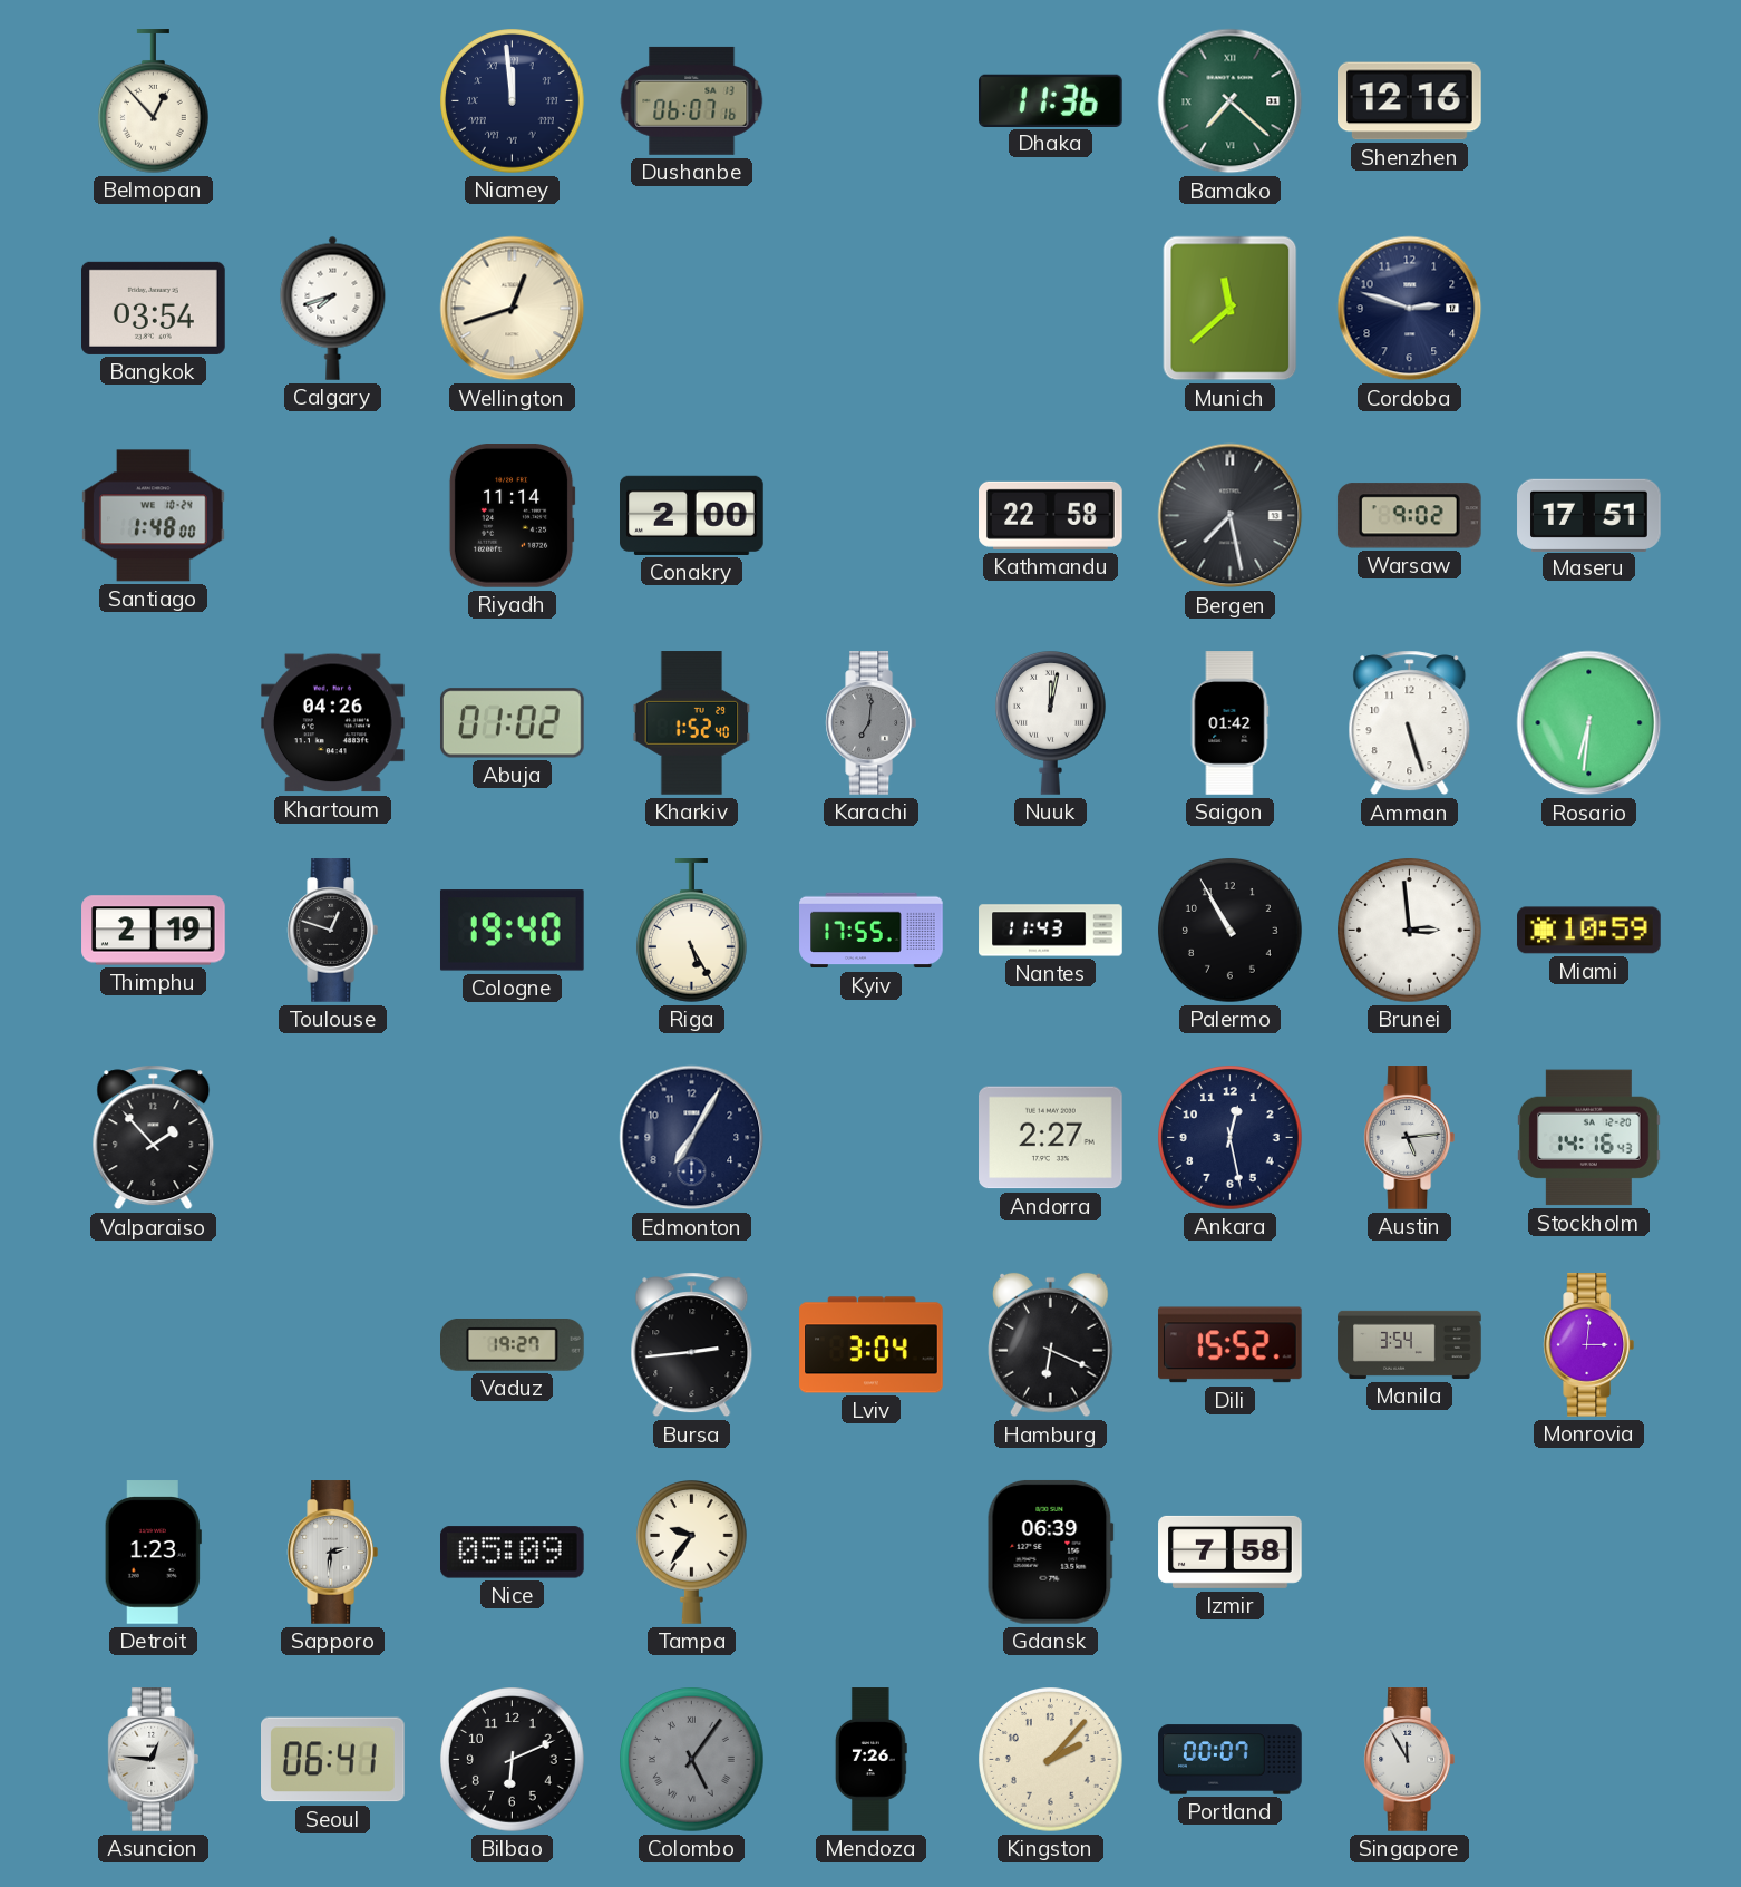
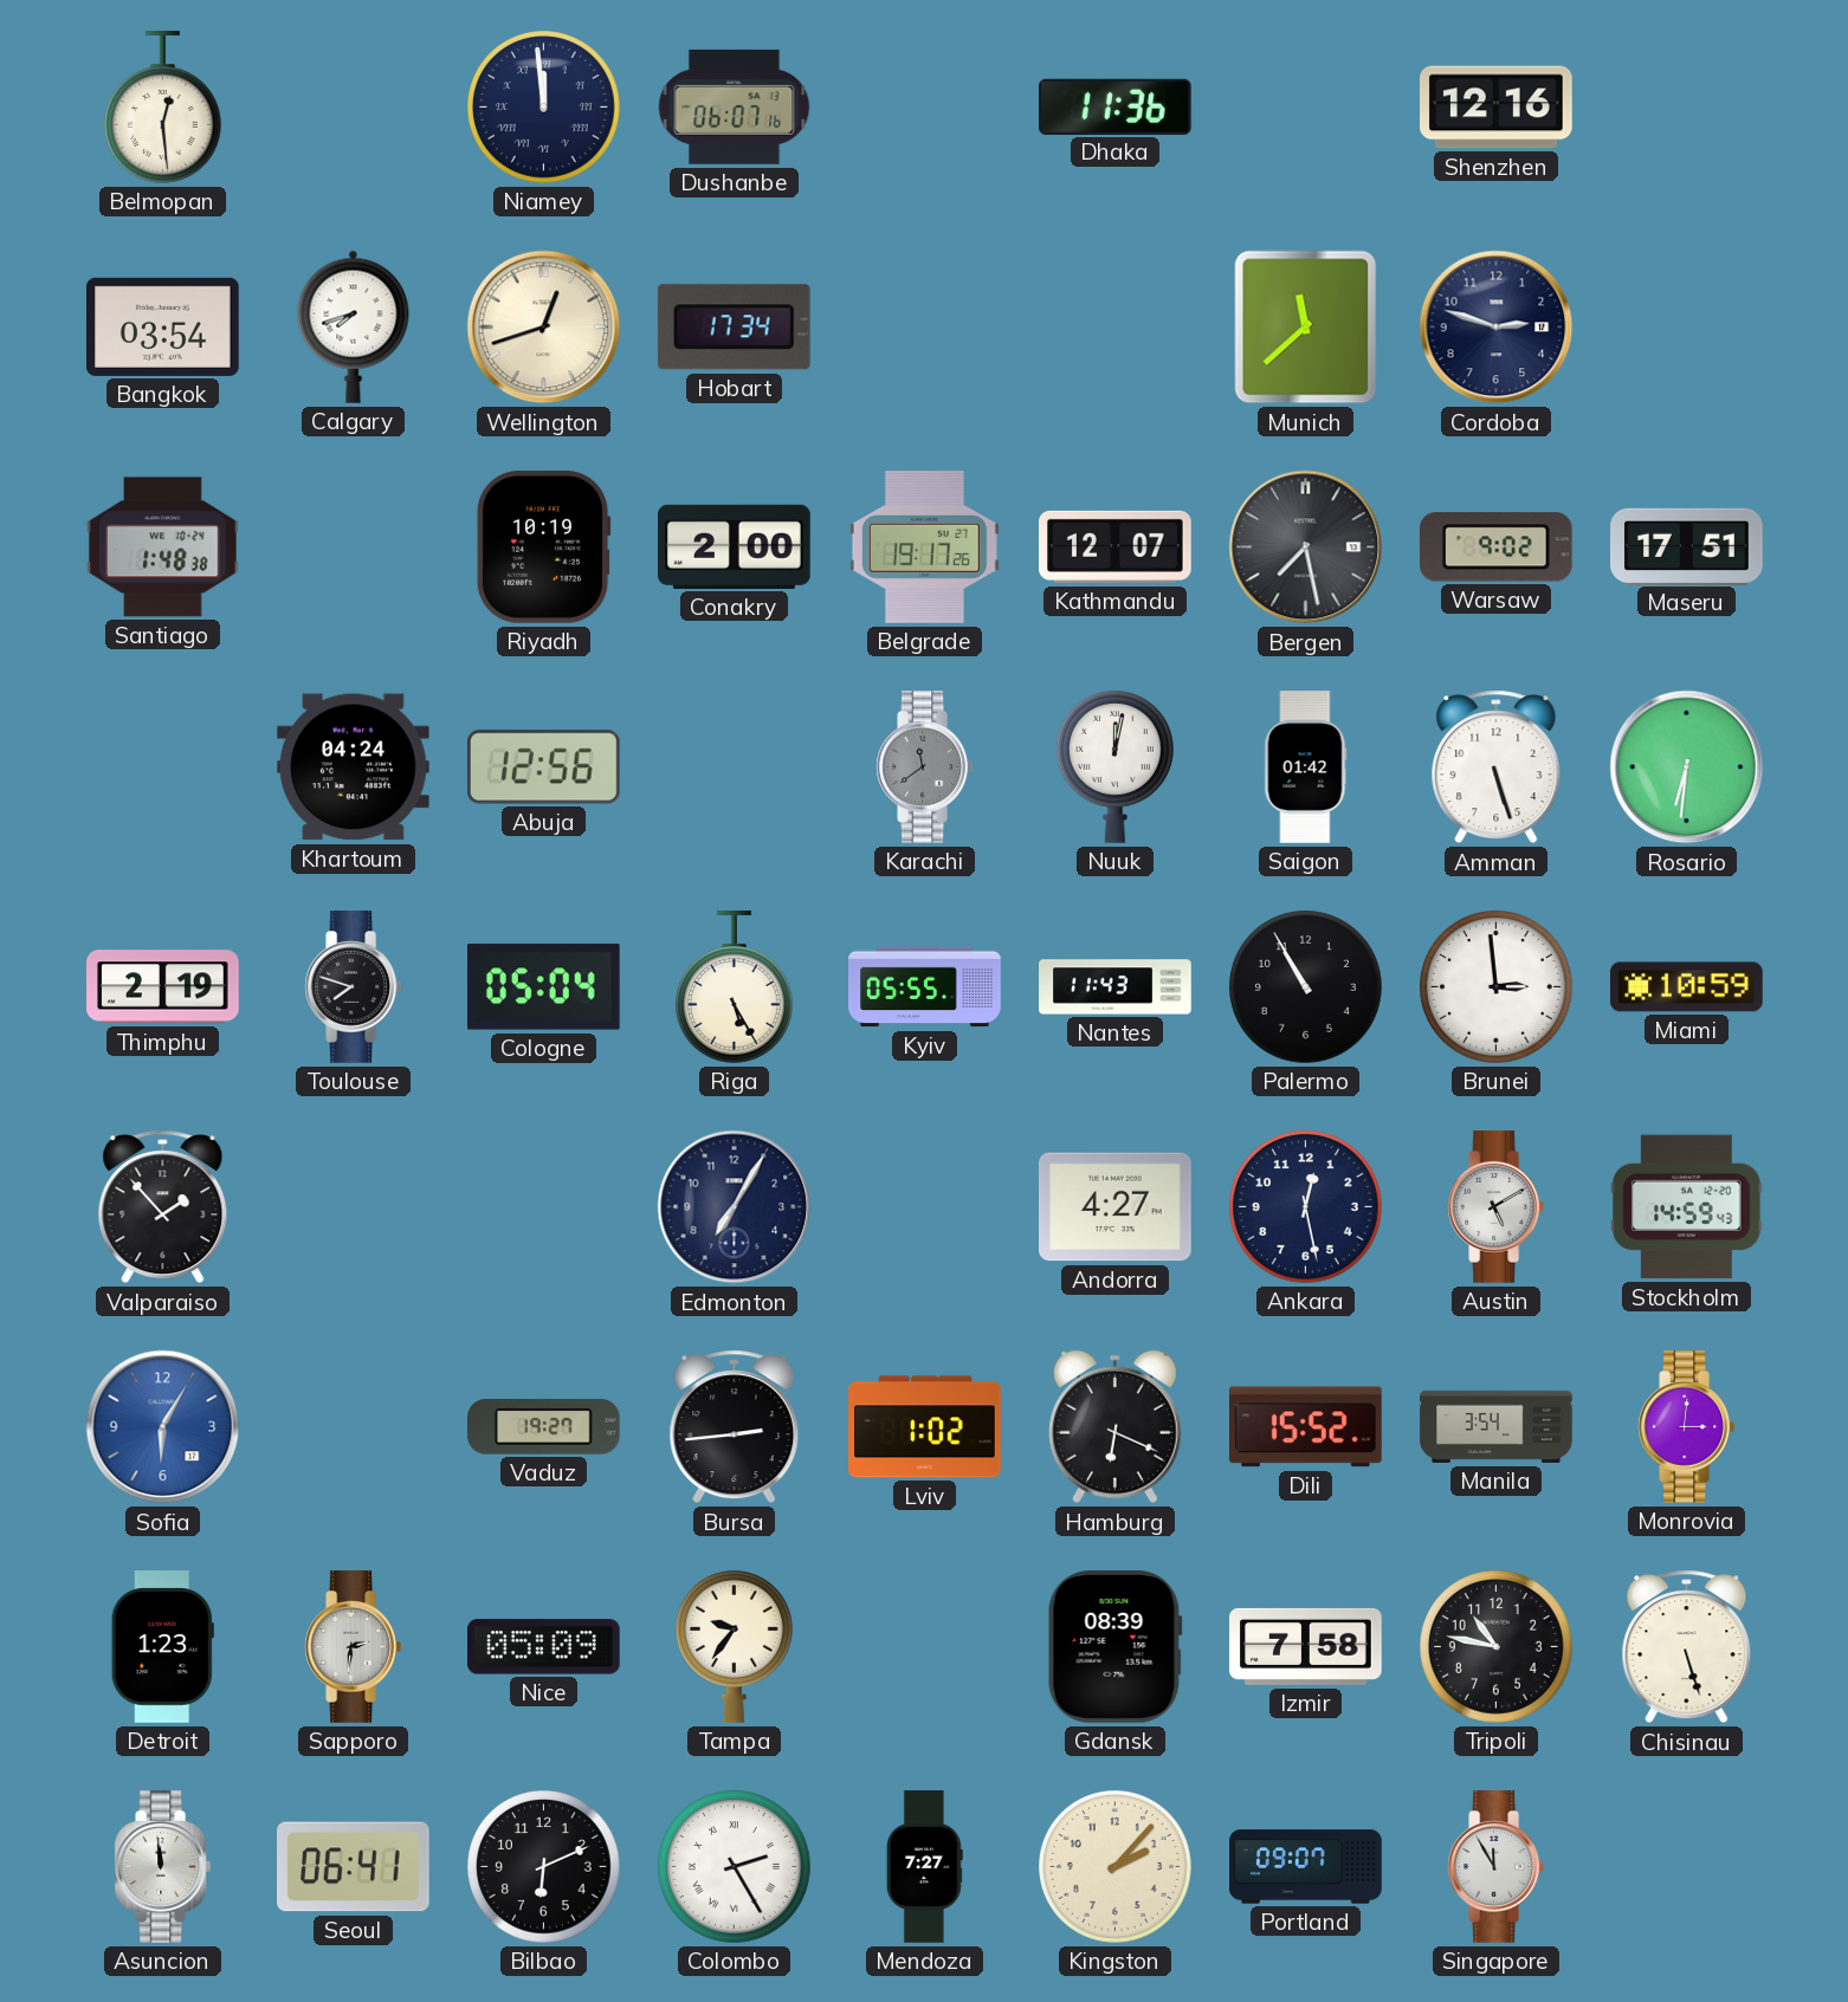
Belmopan: 12:53 -> 12:29
Bamako: 7:22 -> none
Hobart: none -> 17:34
Santiago: 1:48:00 -> 1:48:38
Riyadh: 11:14 -> 10:19
Belgrade: none -> 19:17
Kathmandu: 22:58 -> 12:07
Khartoum: 04:26 -> 04:24
Abuja: 01:02 -> 12:56
Kharkiv: 1:52 -> none
Karachi: 7:01 -> 11:39
Toulouse: 12:48 -> 7:48
Cologne: 19:40 -> 05:04
Kyiv: 17:55 -> 05:55
Andorra: 2:27 -> 4:27
Austin: 5:14 -> 5:10
Stockholm: 14:16 -> 14:59
Sofia: none -> 6:05
Lviv: 3:04 -> 1:02
Gdansk: 06:39 -> 08:39
Tripoli: none -> 10:47
Chisinau: none -> 5:27
Asuncion: 12:46 -> 11:59
Colombo: 5:06 -> 2:25
Colombo dial: grey -> white
Mendoza: 7:26 -> 7:27
Portland: 00:07 -> 09:07
